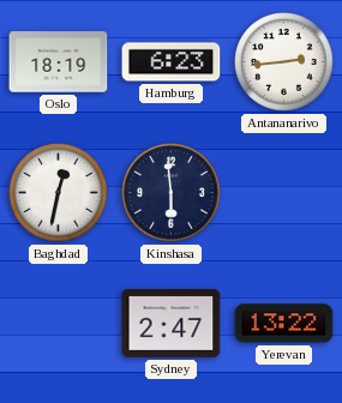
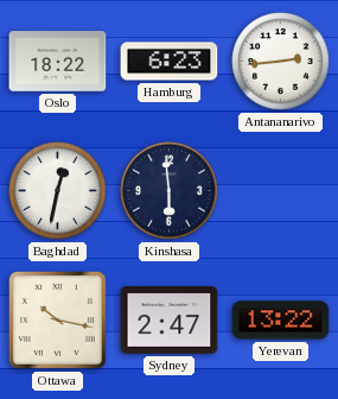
Oslo: 18:19 -> 18:22
Ottawa: none -> 10:17
